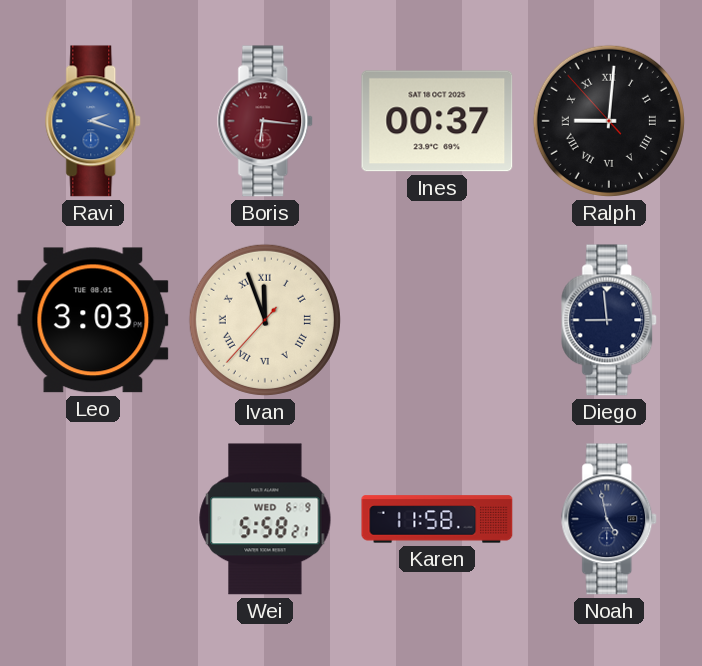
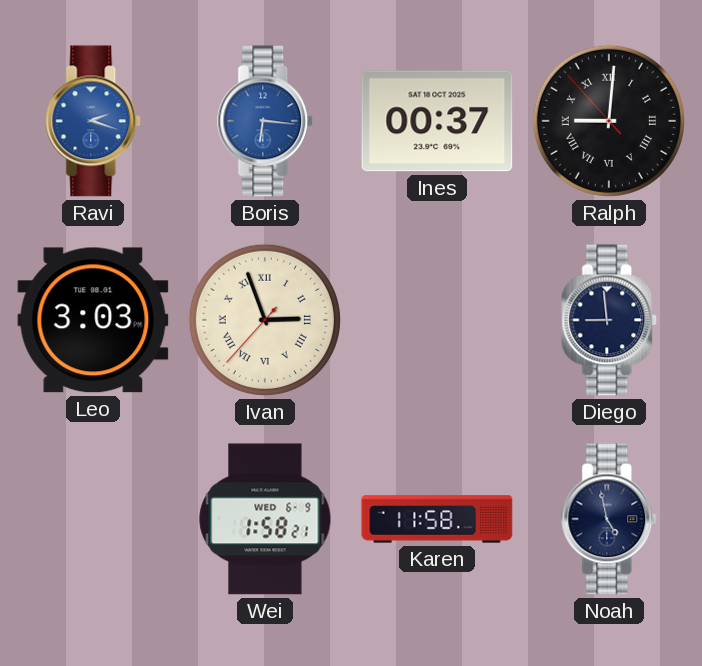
Boris dial: burgundy -> blue
Ivan: 11:56 -> 2:56
Wei: 5:58 -> 1:58
